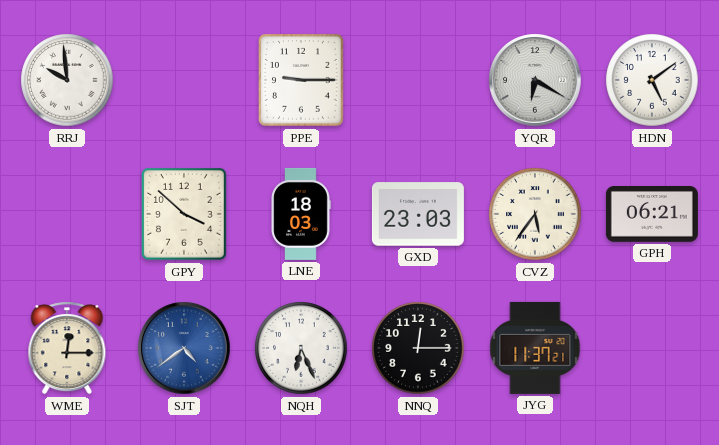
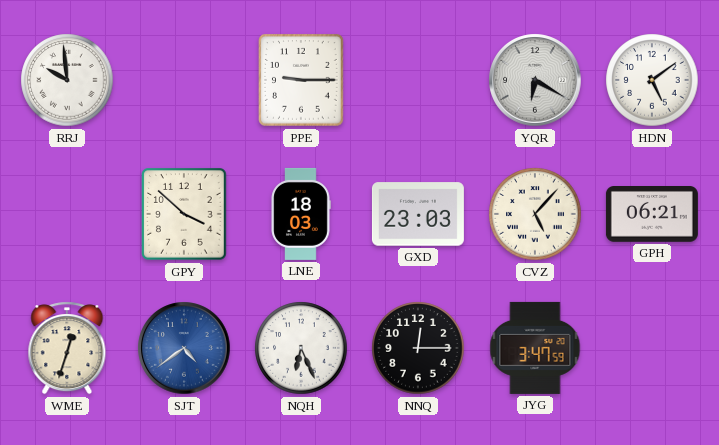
CVZ: 5:36 -> 5:07
WME: 12:15 -> 12:33
JYG: 11:37 -> 3:47
